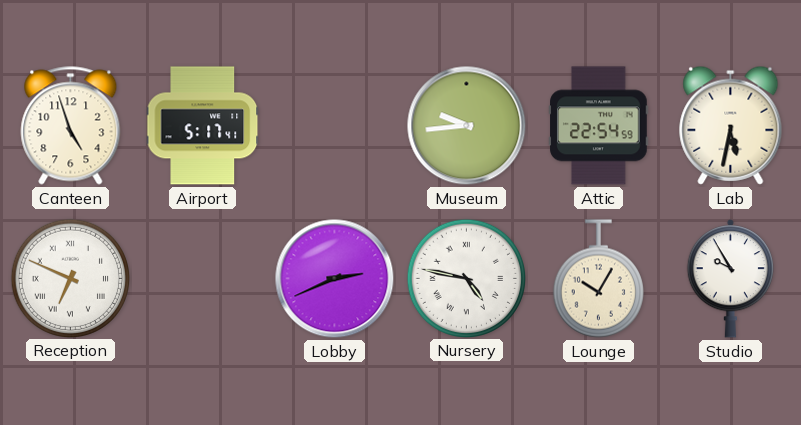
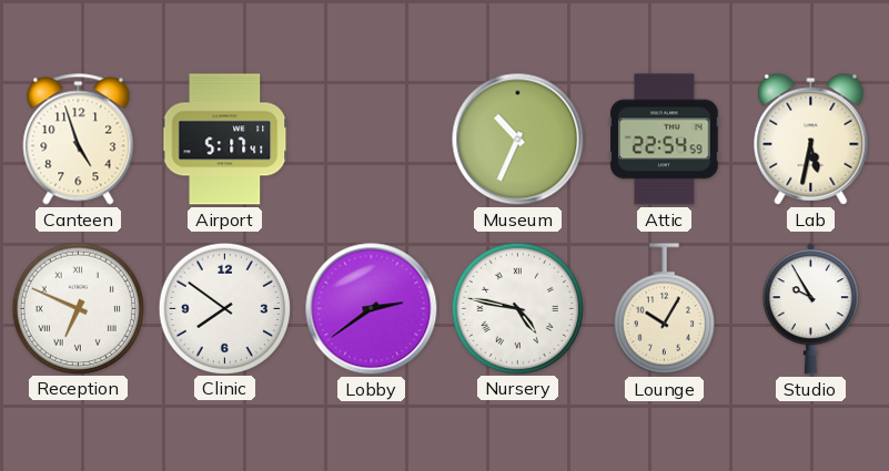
Museum: 9:44 -> 10:34
Clinic: none -> 7:51
Lobby: 2:41 -> 2:39
